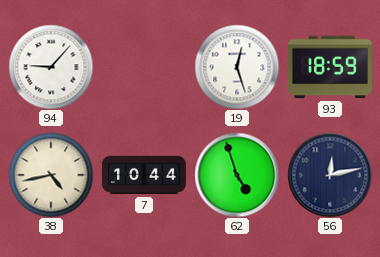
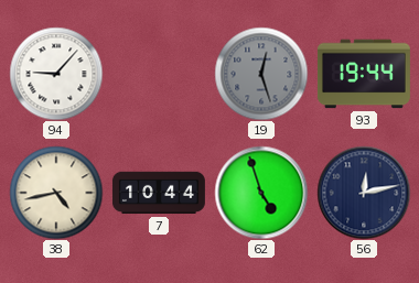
19 dial: white -> grey
93: 18:59 -> 19:44
